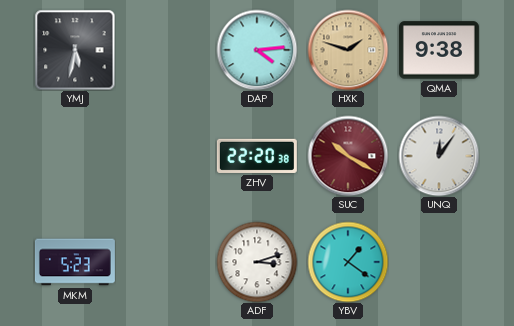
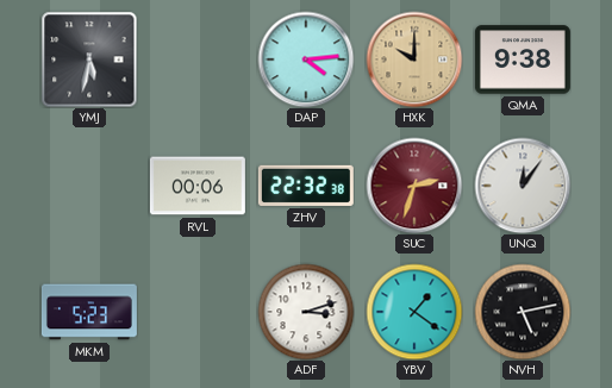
HXK: 1:48 -> 10:00
RVL: none -> 00:06
ZHV: 22:20 -> 22:32
SUC: 10:20 -> 2:33
NVH: none -> 5:13
